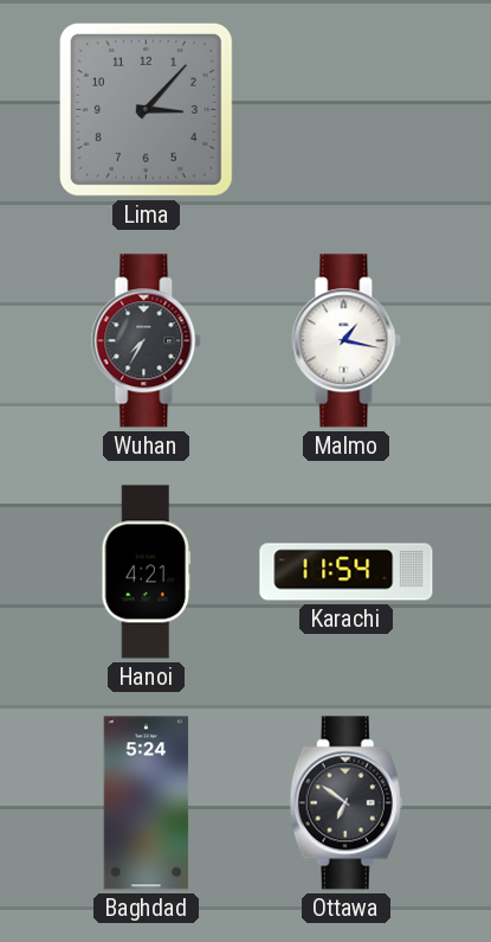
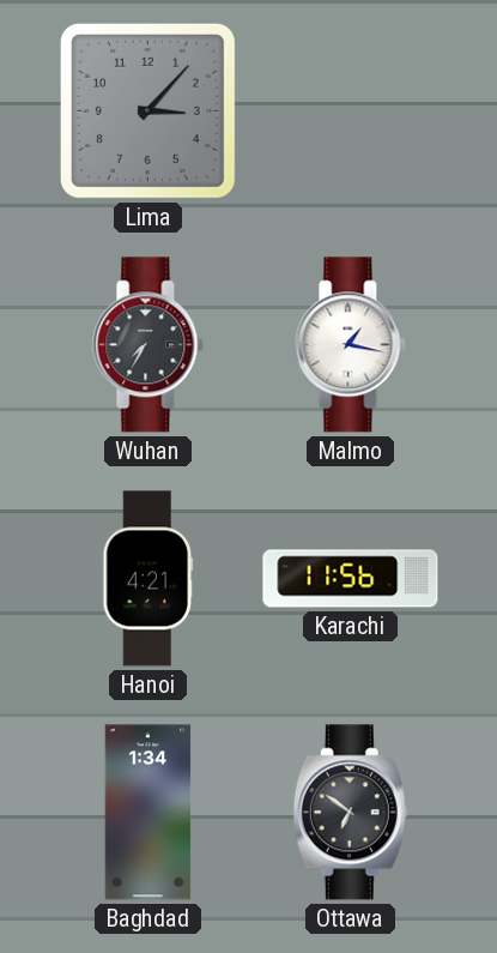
Karachi: 11:54 -> 11:56
Baghdad: 5:24 -> 1:34
